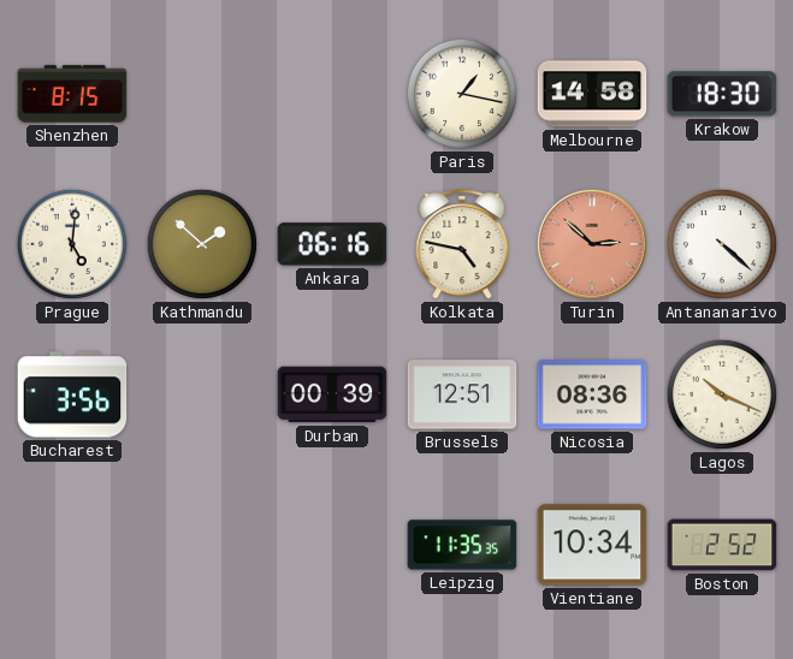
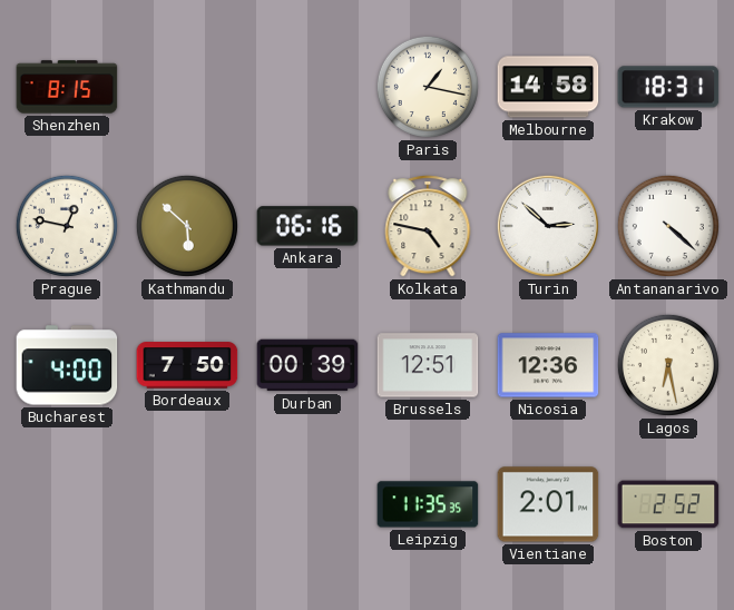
Krakow: 18:30 -> 18:31
Prague: 5:01 -> 12:47
Kathmandu: 1:52 -> 5:52
Turin dial: salmon -> white
Bucharest: 3:56 -> 4:00
Bordeaux: none -> 7:50
Nicosia: 08:36 -> 12:36
Lagos: 10:19 -> 6:28
Vientiane: 10:34 -> 2:01
